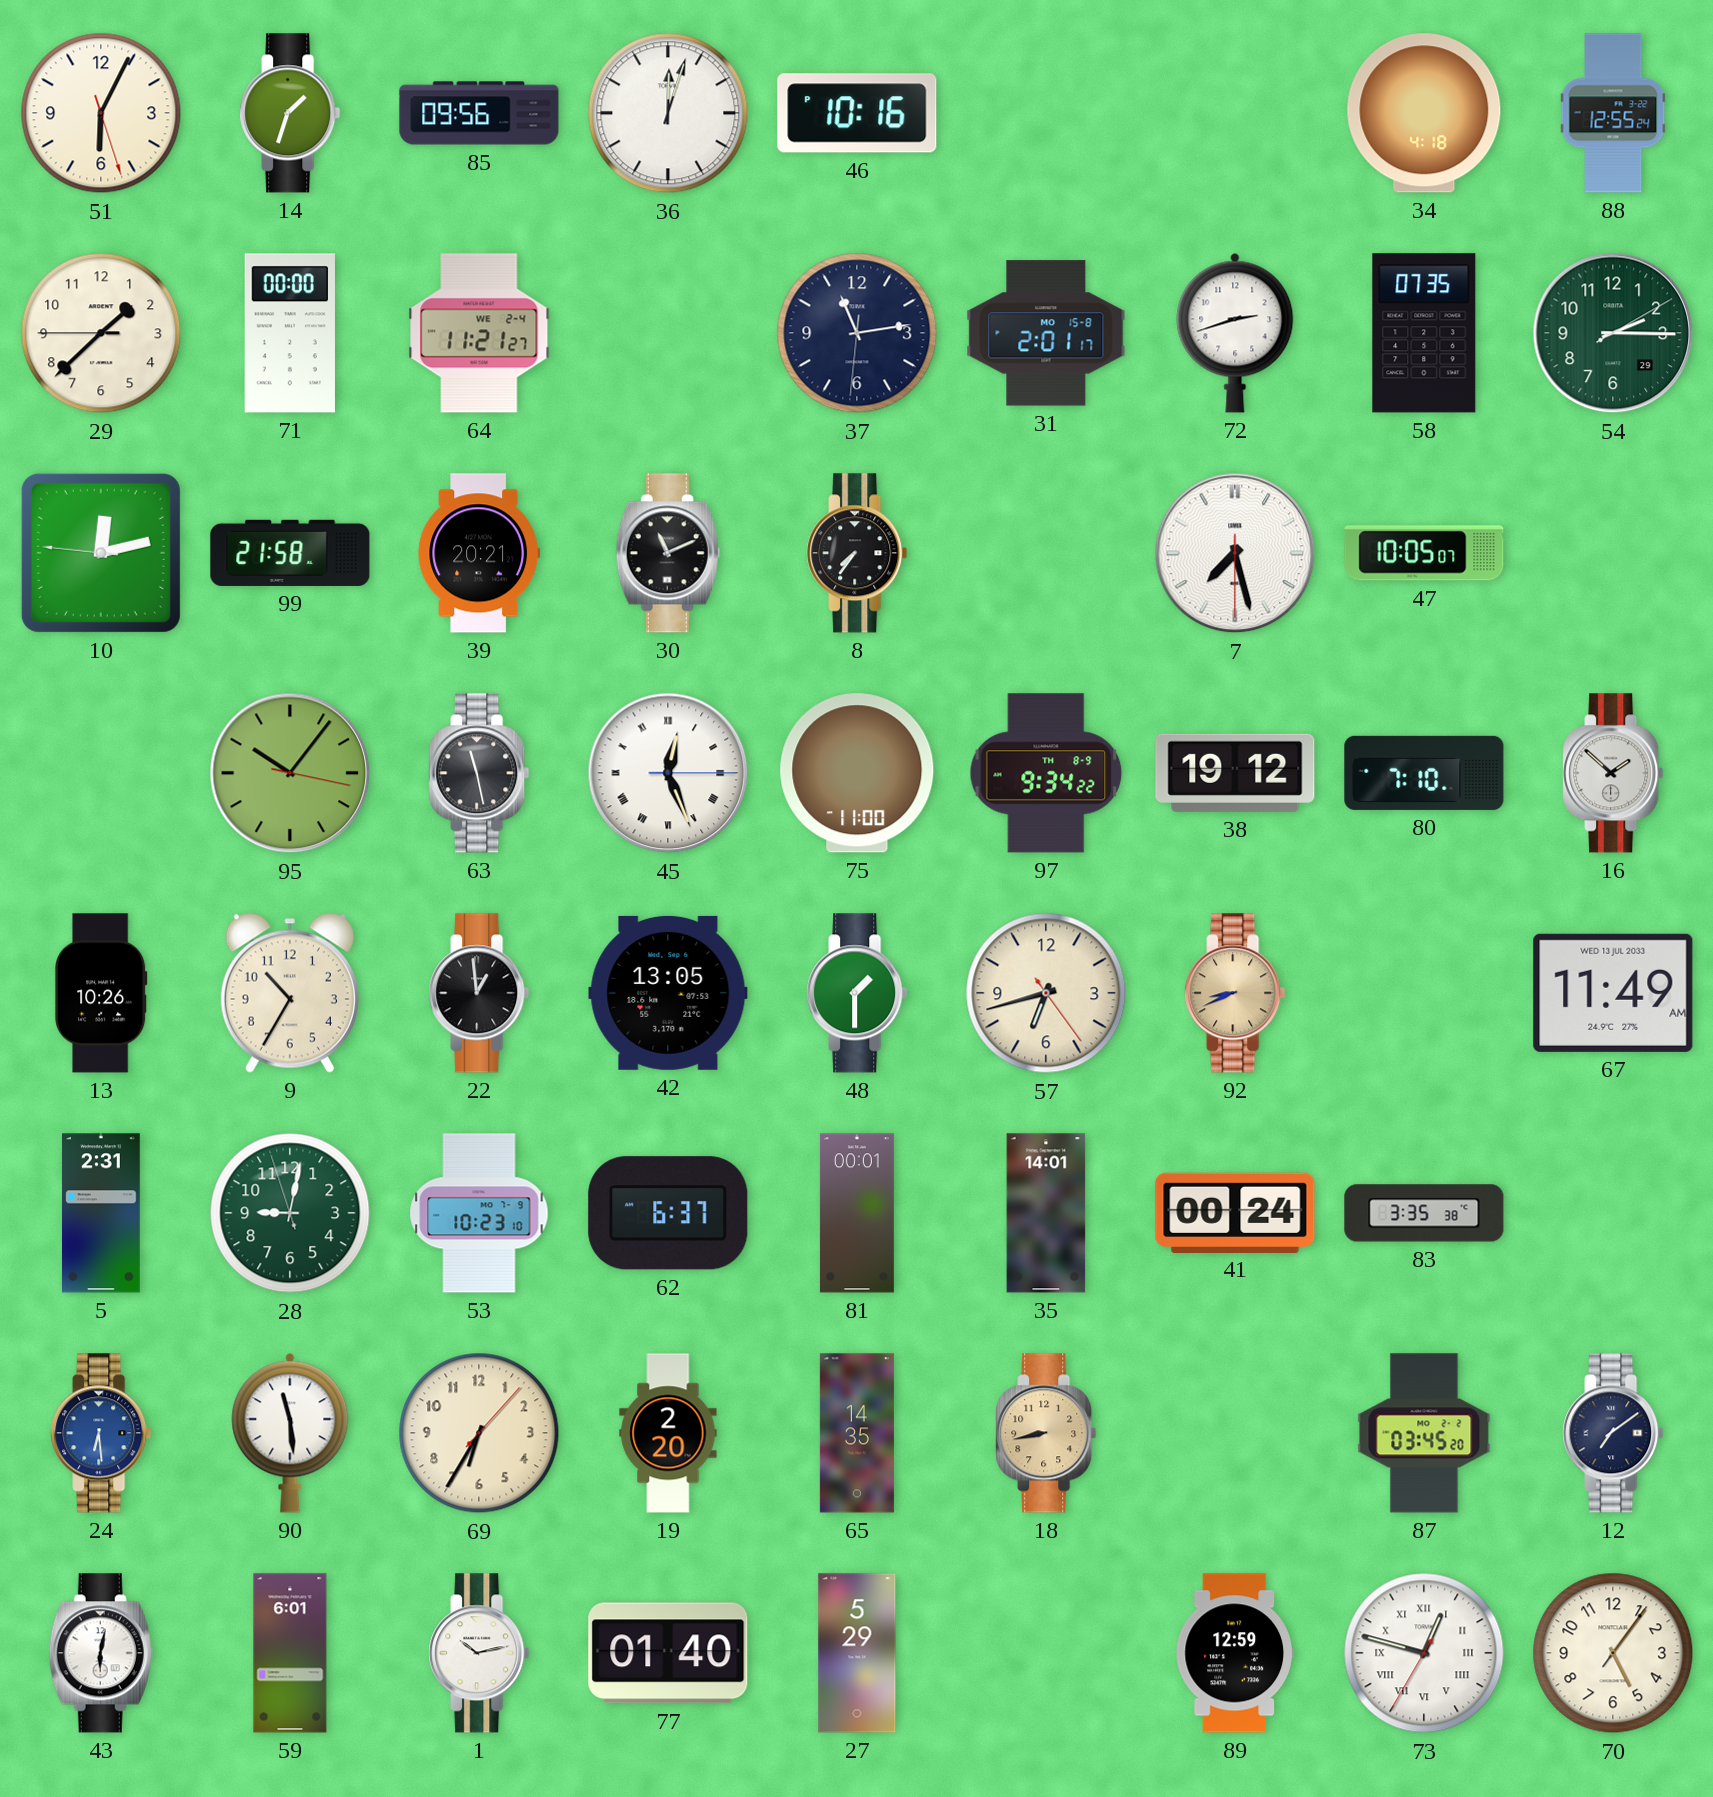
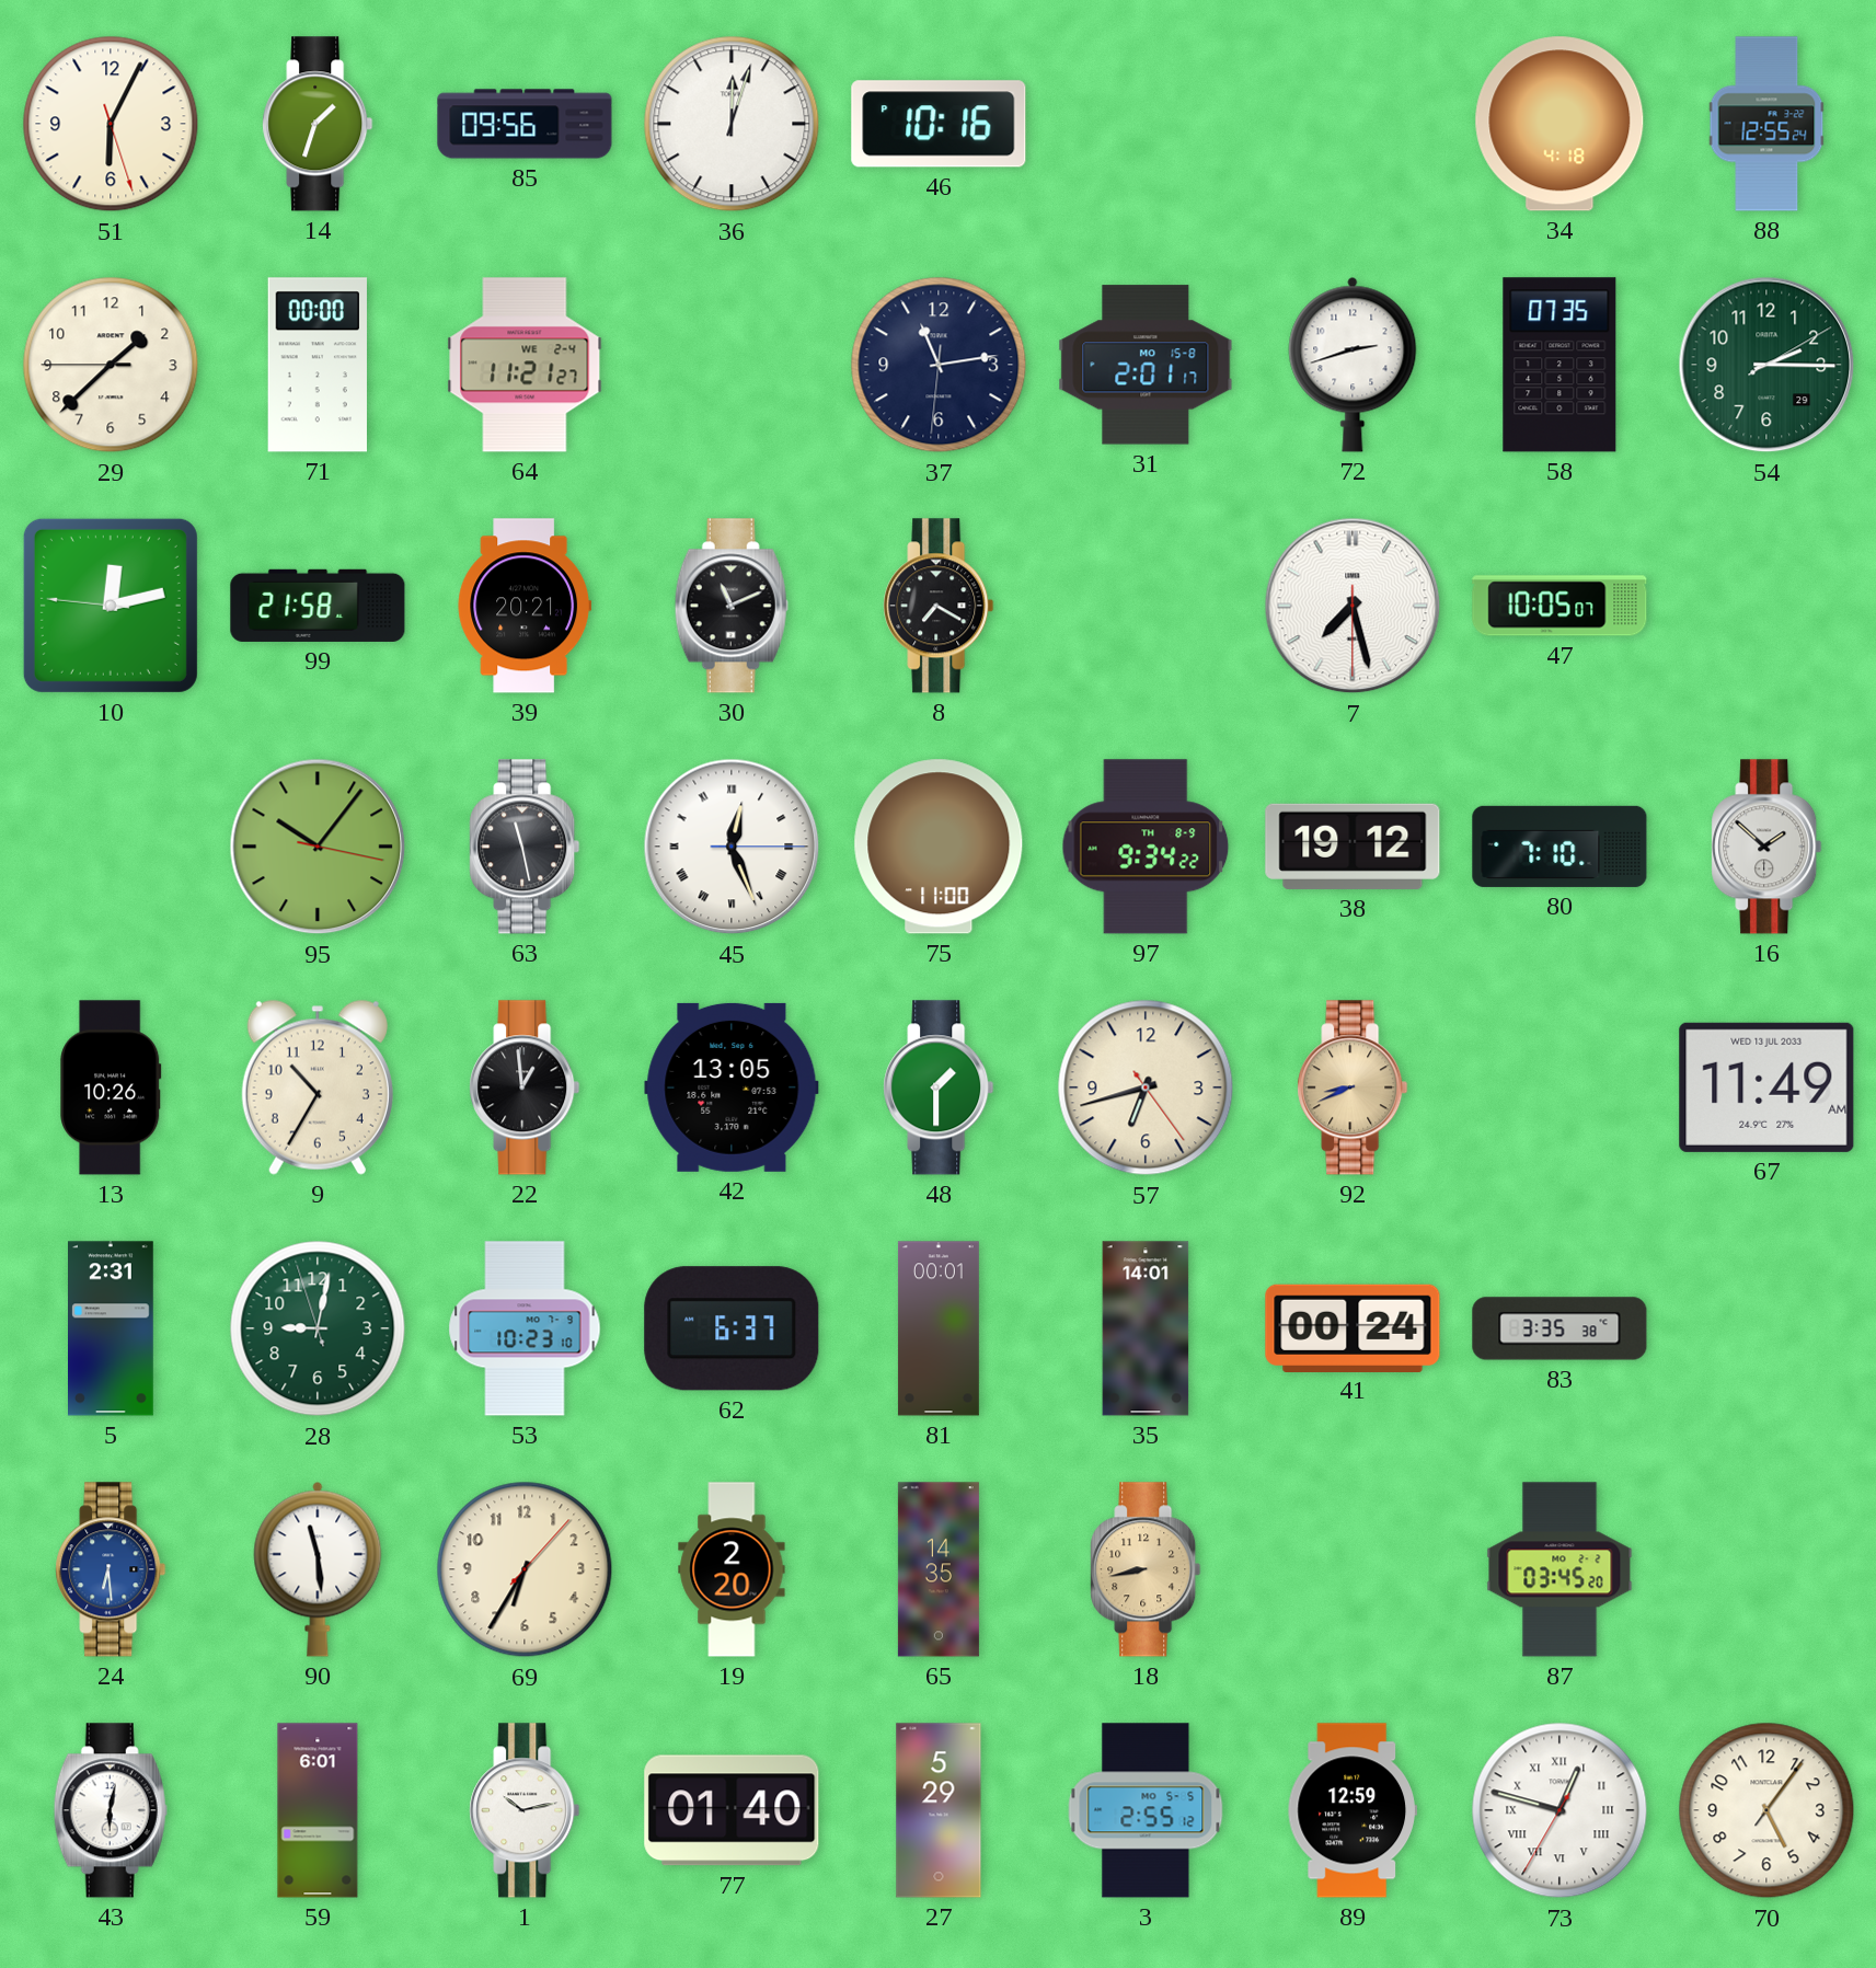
8: 7:36 -> 7:20
12: 7:09 -> none
3: none -> 2:55
